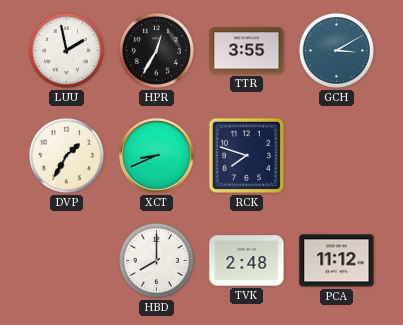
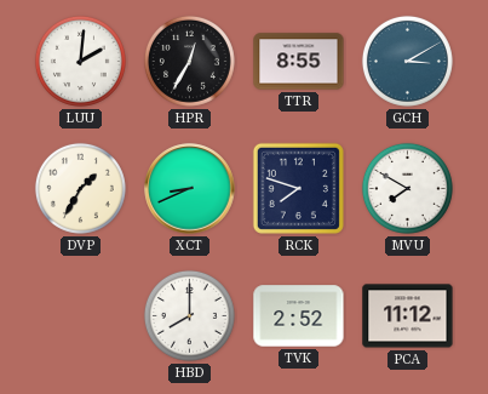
LUU: 1:58 -> 2:01
TTR: 3:55 -> 8:55
MVU: none -> 7:50
TVK: 2:48 -> 2:52
